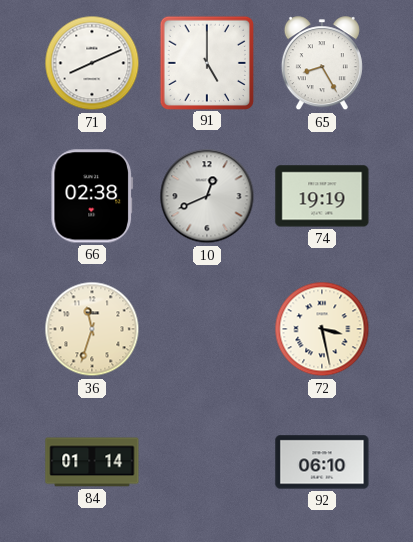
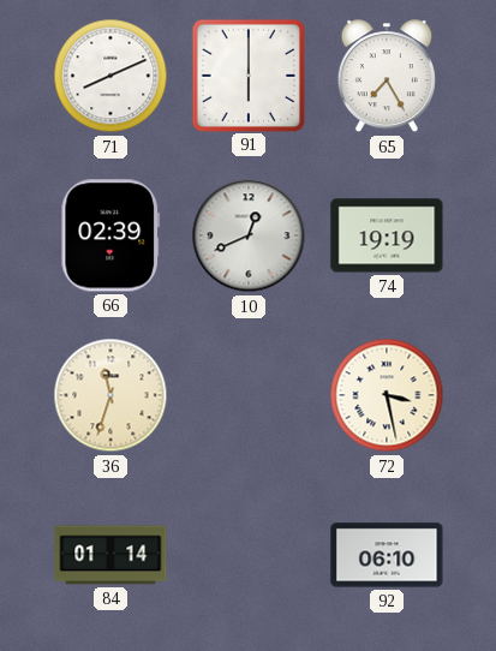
91: 5:00 -> 6:00
65: 8:25 -> 7:25
66: 02:38 -> 02:39
